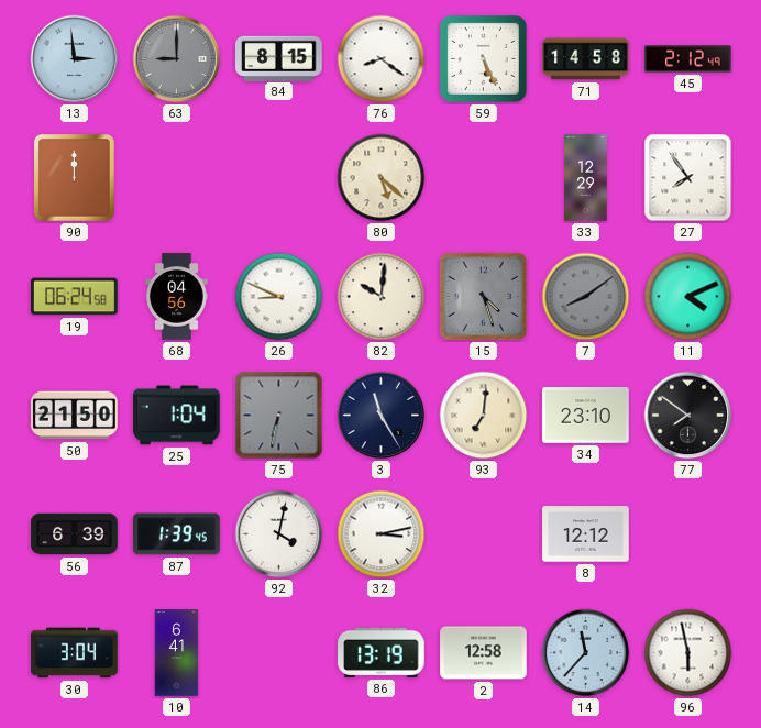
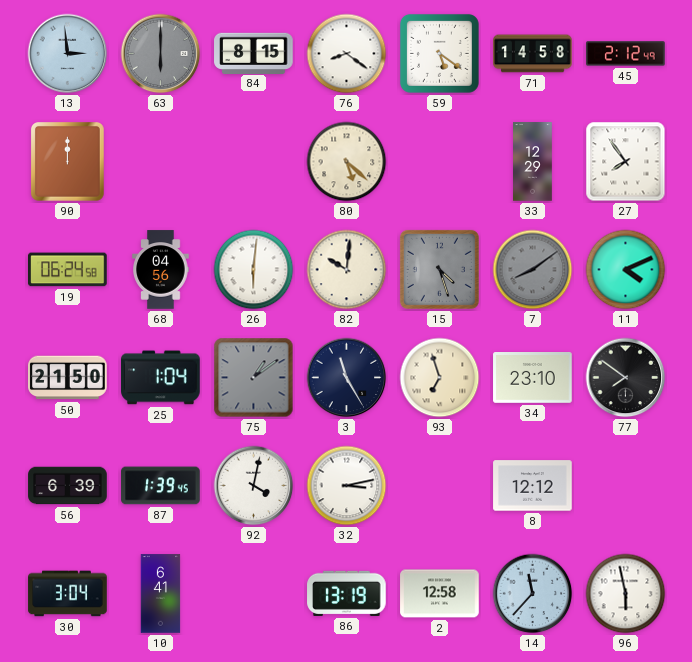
63: 9:00 -> 6:00
59: 5:26 -> 5:21
26: 8:49 -> 6:01
75: 6:32 -> 1:09
93: 7:01 -> 6:57
